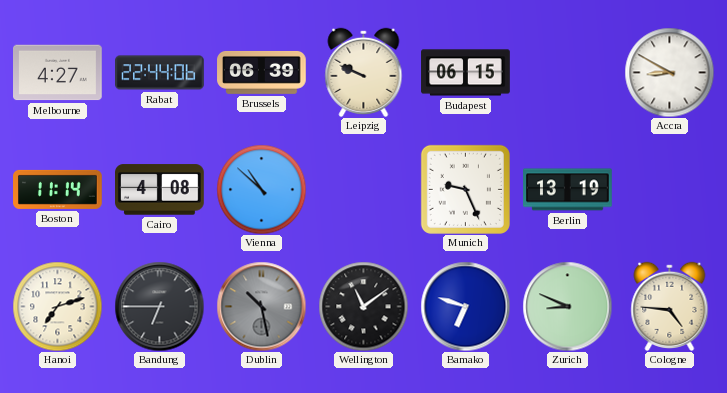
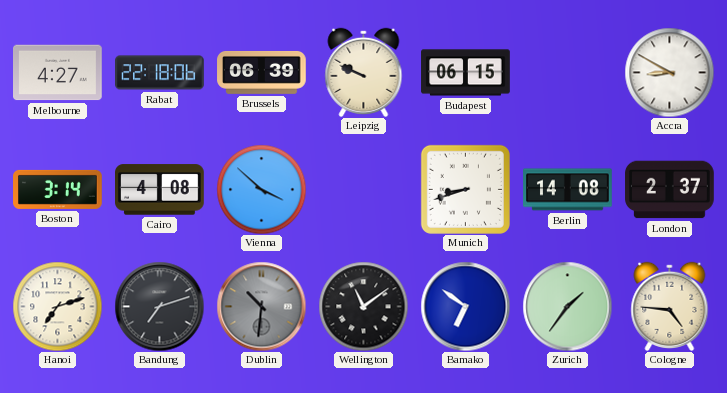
Rabat: 22:44 -> 22:18
Boston: 11:14 -> 3:14
Vienna: 10:52 -> 3:52
Munich: 9:26 -> 8:42
Berlin: 13:19 -> 14:08
London: none -> 2:37
Bandung: 6:45 -> 7:12
Dublin: 10:28 -> 10:31
Bamako: 6:48 -> 6:51
Zurich: 8:49 -> 1:36
